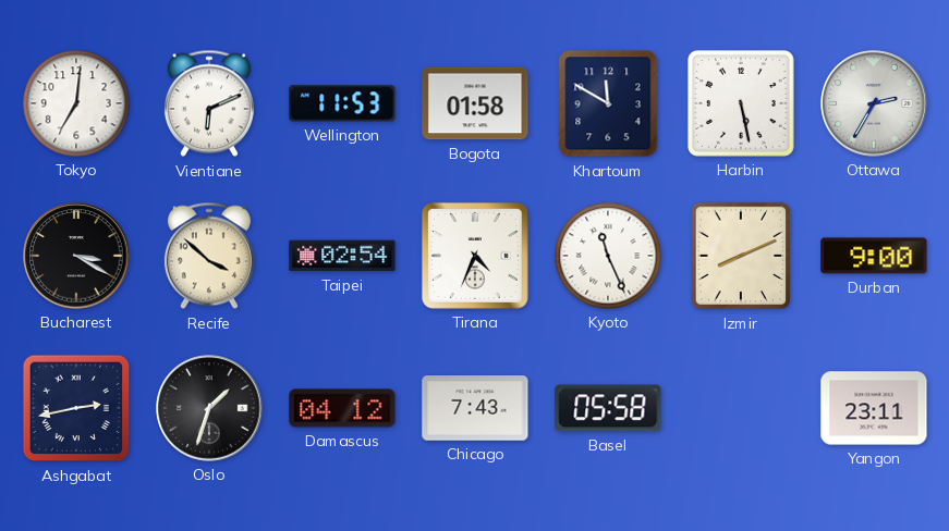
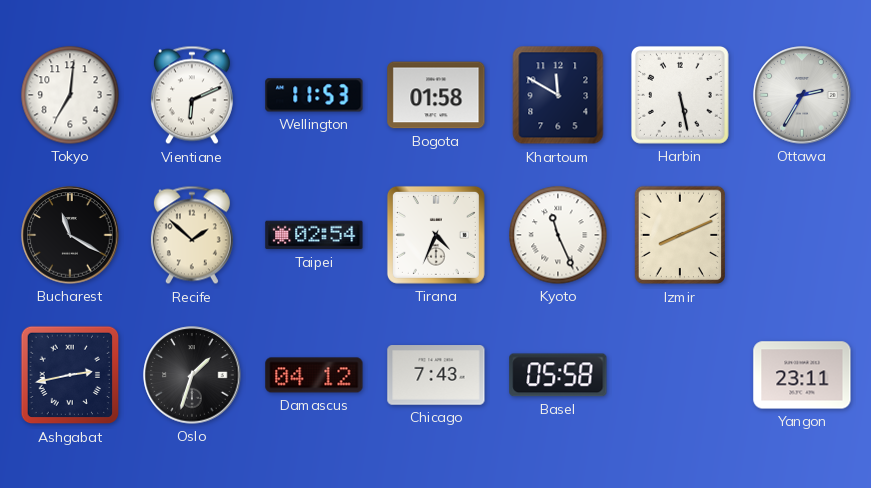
Bucharest: 3:20 -> 11:20
Recife: 3:52 -> 1:52
Durban: 9:00 -> none
